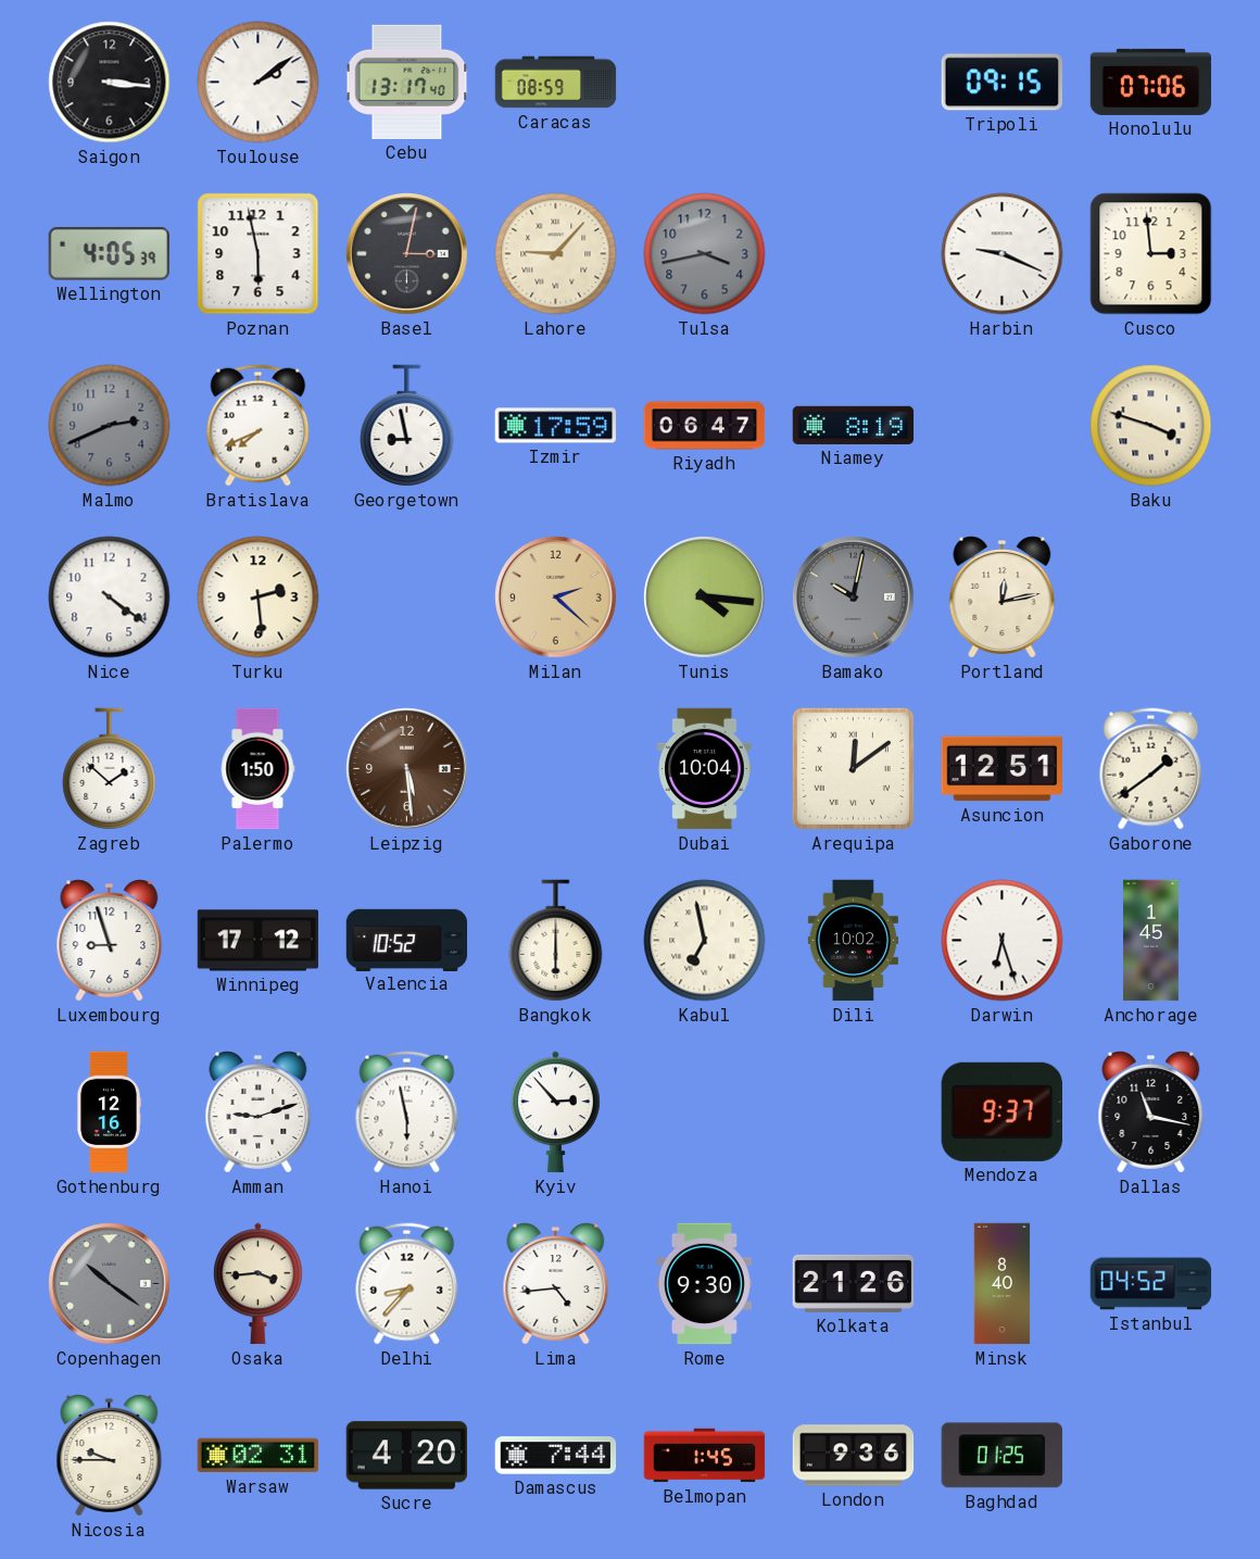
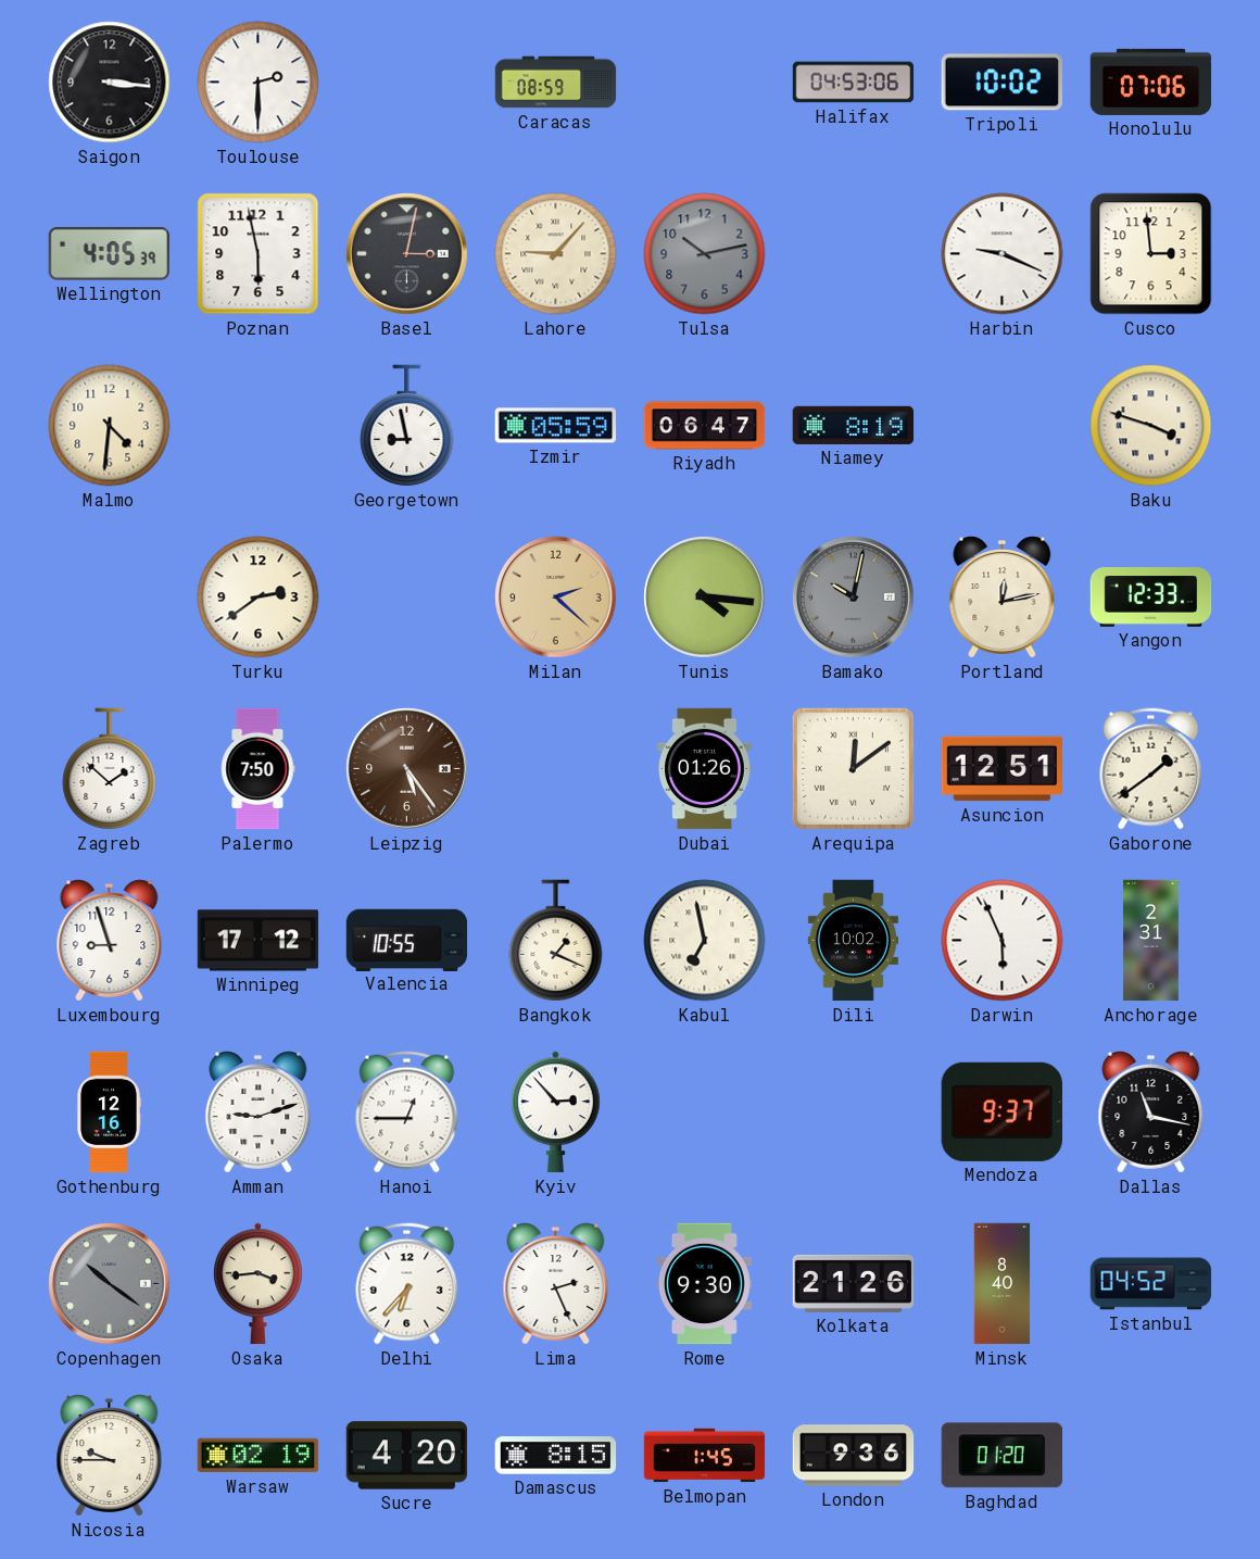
Toulouse: 2:09 -> 2:30
Cebu: 13:17 -> none
Halifax: none -> 04:53
Tripoli: 09:15 -> 10:02
Tulsa: 3:43 -> 10:13
Malmo: 2:41 -> 4:31
Malmo dial: grey -> cream
Bratislava: 7:41 -> none
Izmir: 17:59 -> 05:59
Nice: 4:21 -> none
Turku: 2:29 -> 2:39
Yangon: none -> 12:33
Palermo: 1:50 -> 7:50
Leipzig: 5:29 -> 5:24
Dubai: 10:04 -> 01:26
Valencia: 10:52 -> 10:55
Bangkok: 6:00 -> 1:19
Darwin: 6:27 -> 5:56
Anchorage: 1:45 -> 2:31
Hanoi: 5:58 -> 12:45
Delhi: 8:37 -> 6:37
Lima: 4:44 -> 2:26
Warsaw: 02:31 -> 02:19
Damascus: 7:44 -> 8:15
Baghdad: 01:25 -> 01:20
